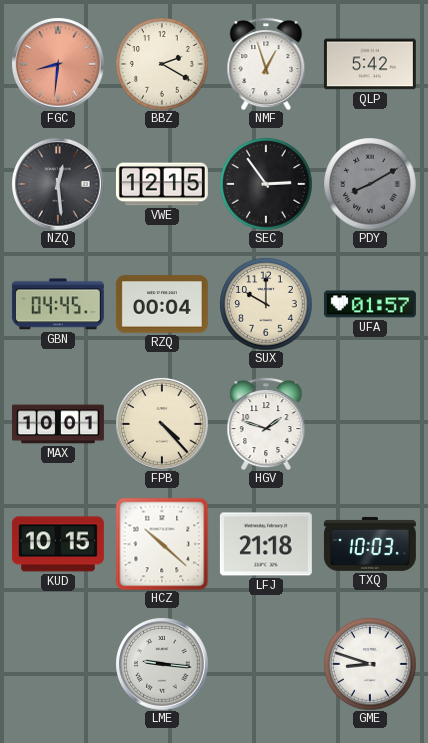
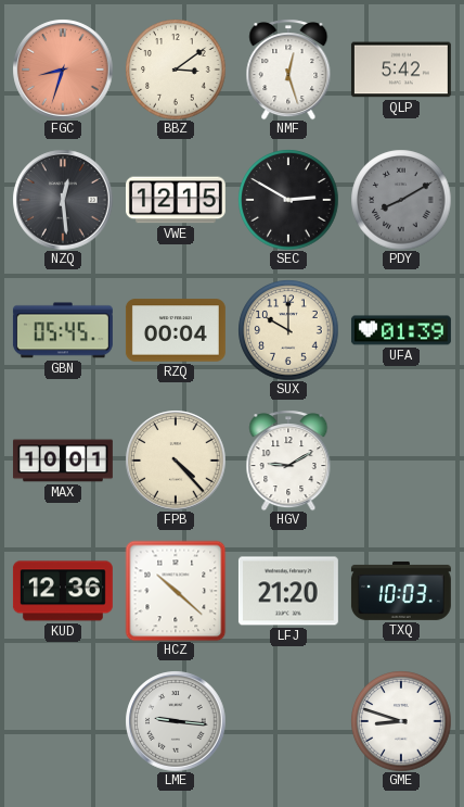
FGC: 8:31 -> 8:33
BBZ: 2:20 -> 3:09
NMF: 12:57 -> 12:27
SEC: 2:54 -> 2:50
GBN: 04:45 -> 05:45
UFA: 01:57 -> 01:39
HGV: 1:48 -> 9:10
KUD: 10:15 -> 12:36
LFJ: 21:18 -> 21:20
